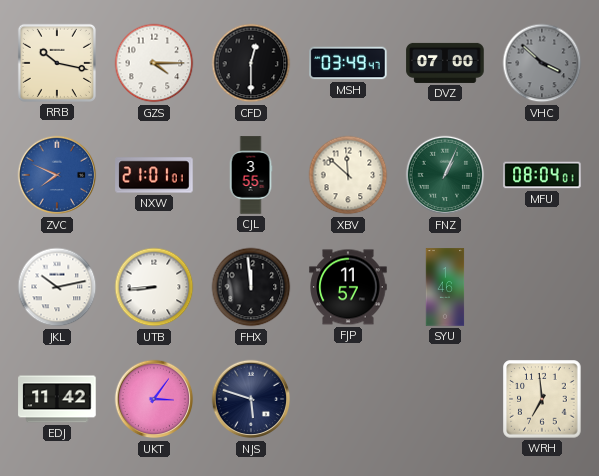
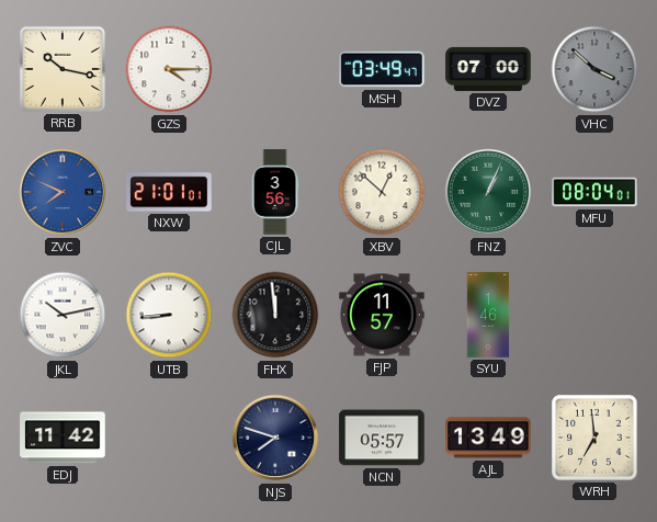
CFD: 12:30 -> none
CJL: 3:55 -> 3:56
XBV: 11:52 -> 12:52
UKT: 3:06 -> none
NJS: 5:48 -> 7:48
NCN: none -> 05:57
AJL: none -> 13:49
